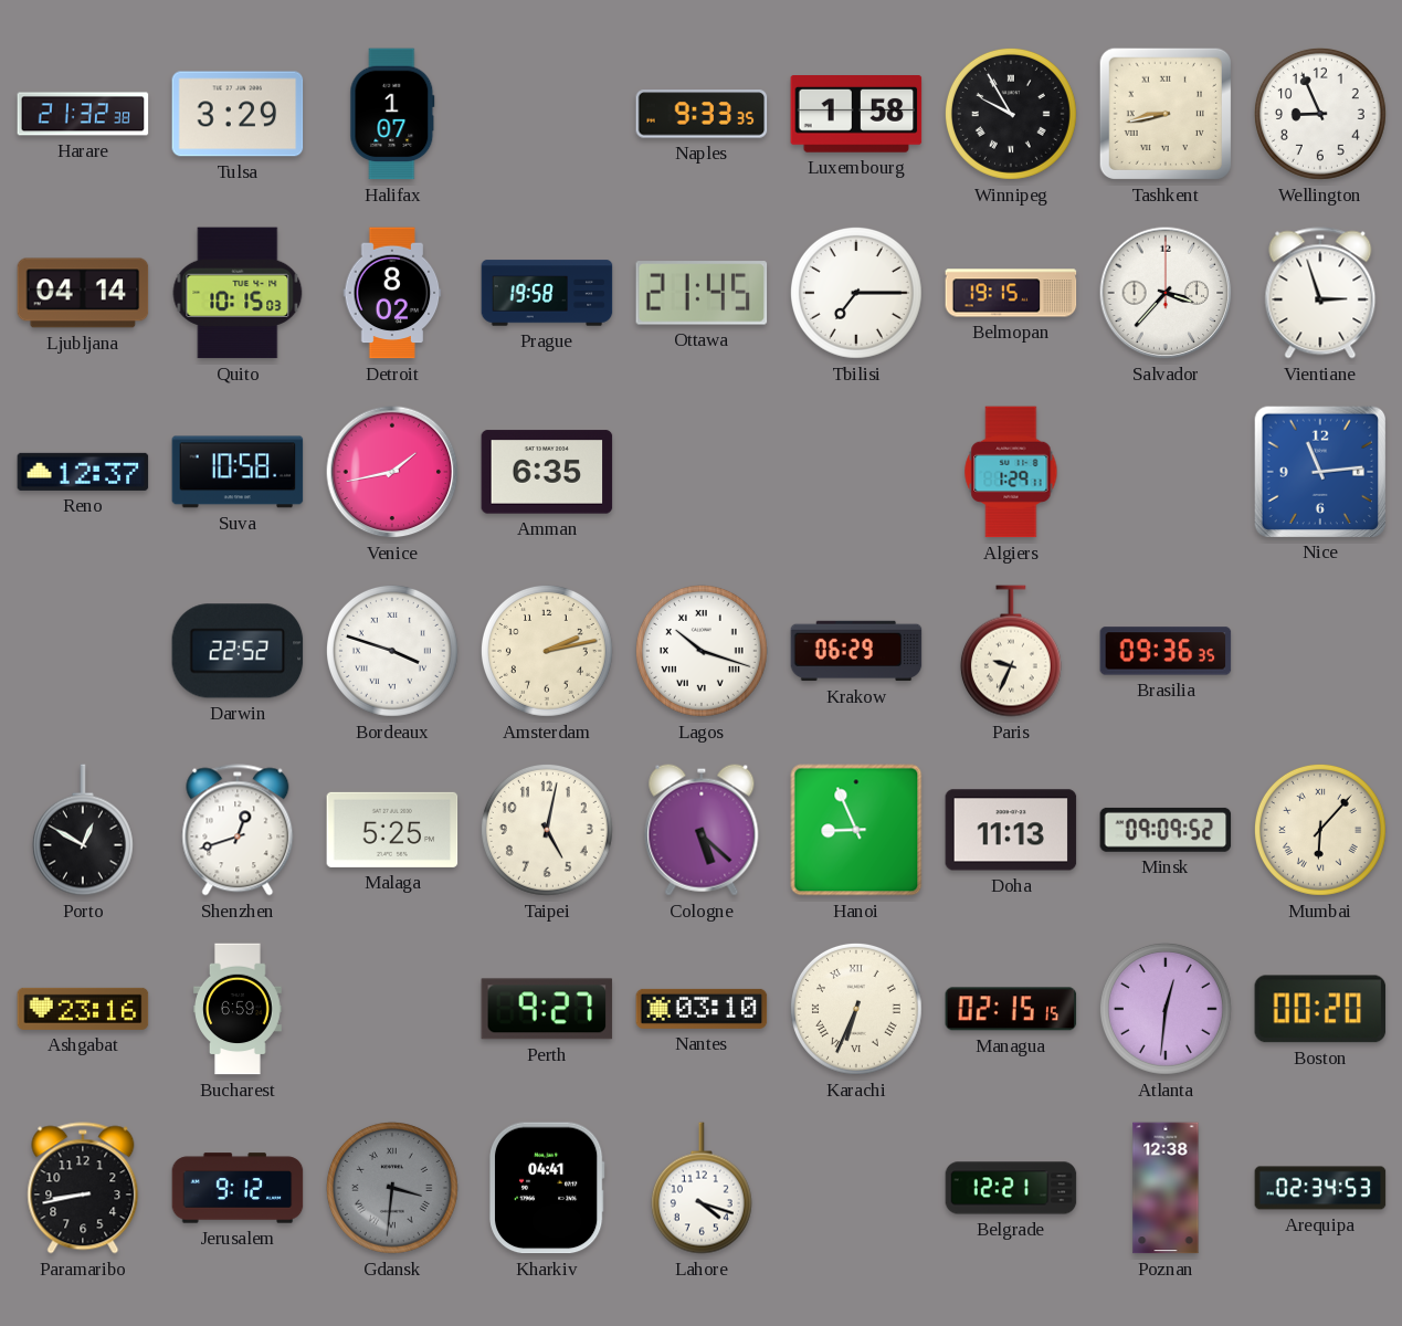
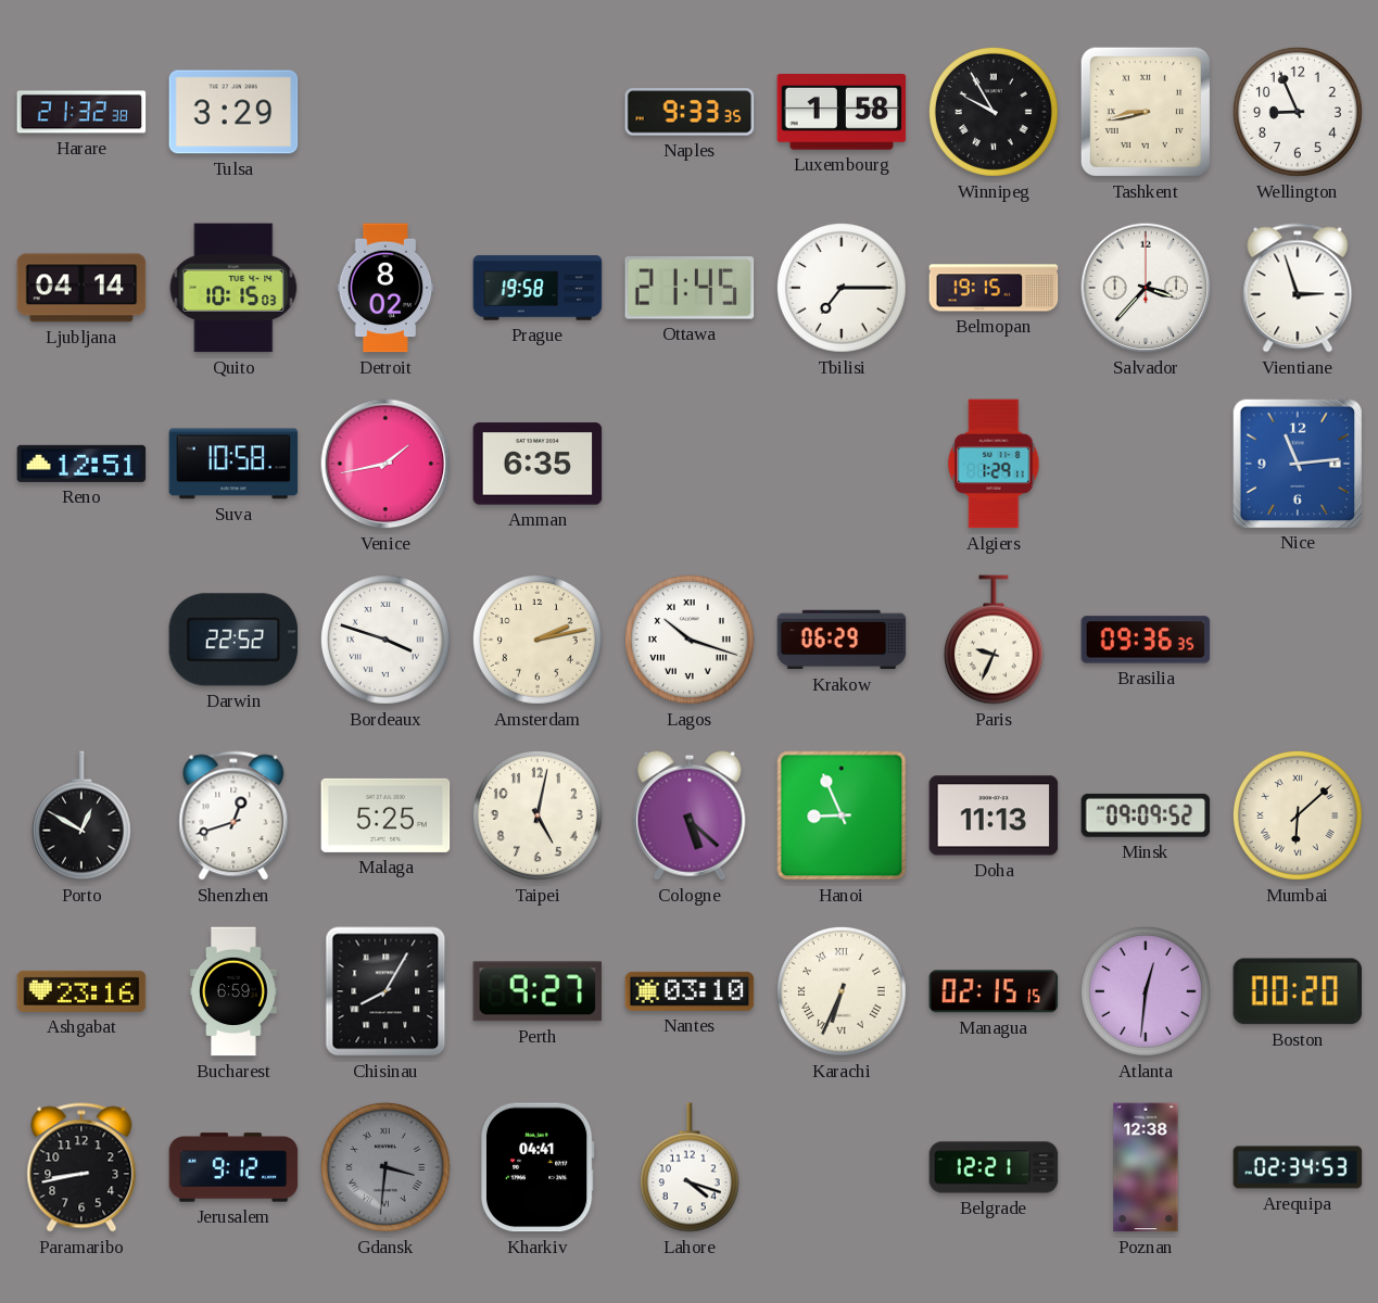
Halifax: 1:07 -> none
Reno: 12:37 -> 12:51
Mumbai: 6:07 -> 6:08
Chisinau: none -> 8:05
